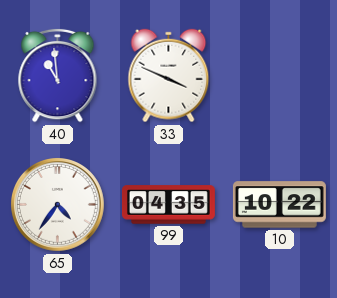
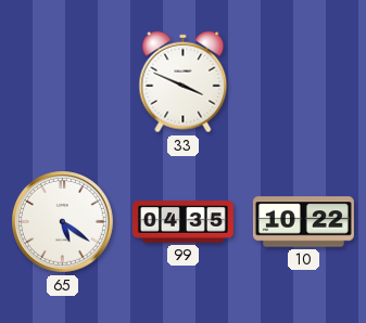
40: 10:59 -> none
65: 4:36 -> 5:21
